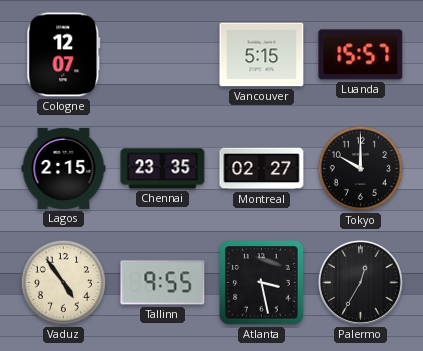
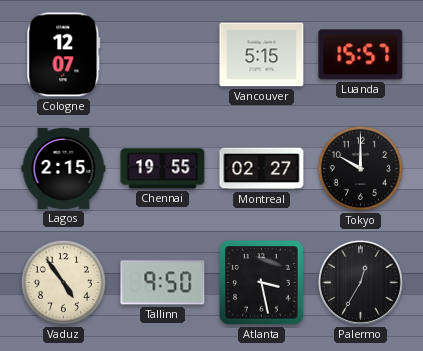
Chennai: 23:35 -> 19:55
Tallinn: 9:55 -> 9:50
